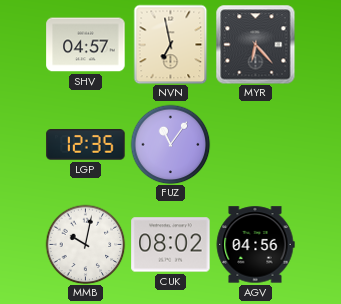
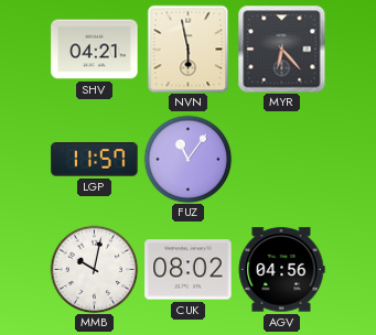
SHV: 04:57 -> 04:21
NVN: 6:58 -> 5:58
LGP: 12:35 -> 11:57
